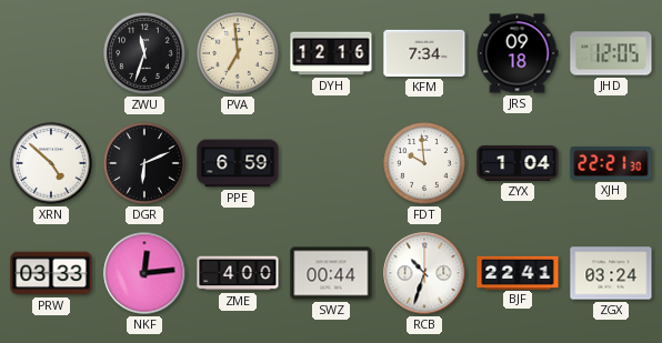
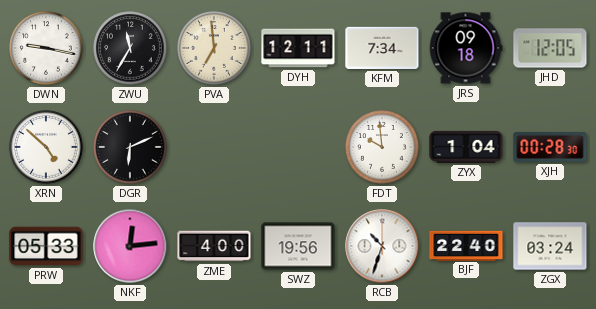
DWN: none -> 9:17
ZWU: 11:33 -> 11:35
DYH: 12:16 -> 12:11
PPE: 6:59 -> none
XJH: 22:21 -> 00:28
PRW: 03:33 -> 05:33
SWZ: 00:44 -> 19:56
BJF: 22:41 -> 22:40
